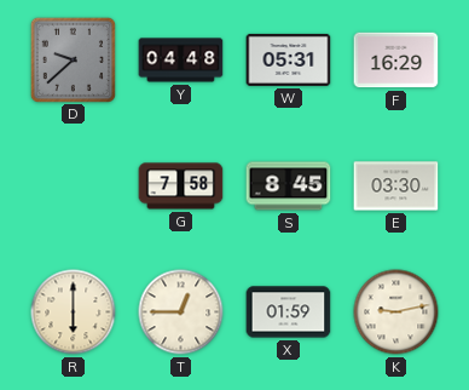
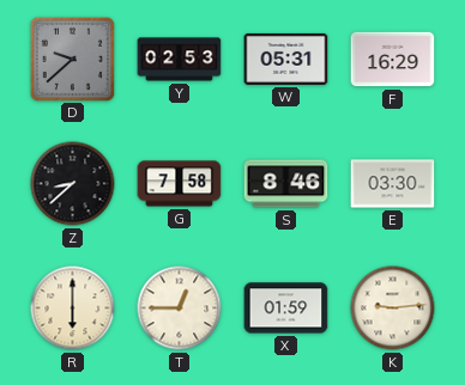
Y: 04:48 -> 02:53
Z: none -> 8:38
S: 8:45 -> 8:46
K: 9:13 -> 9:14
